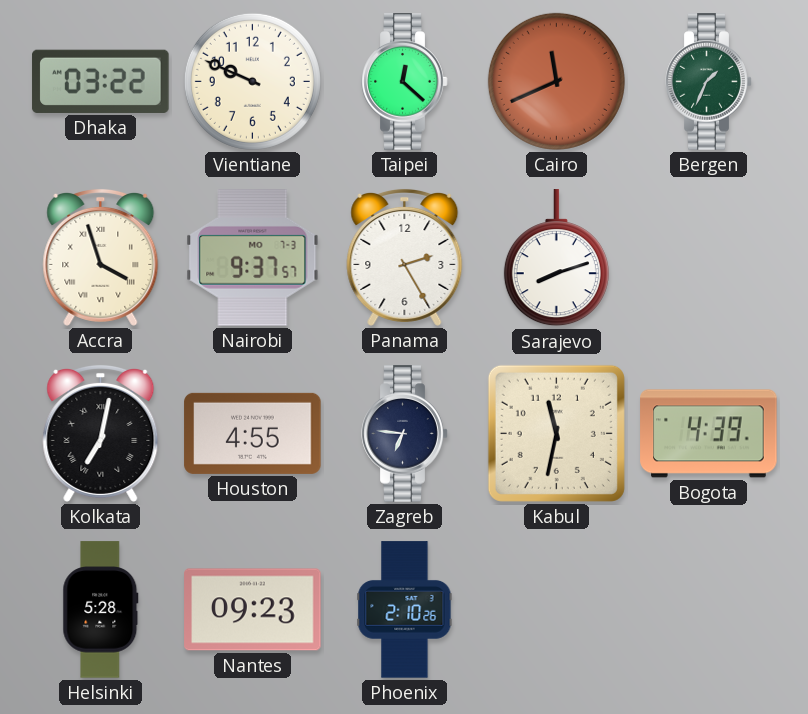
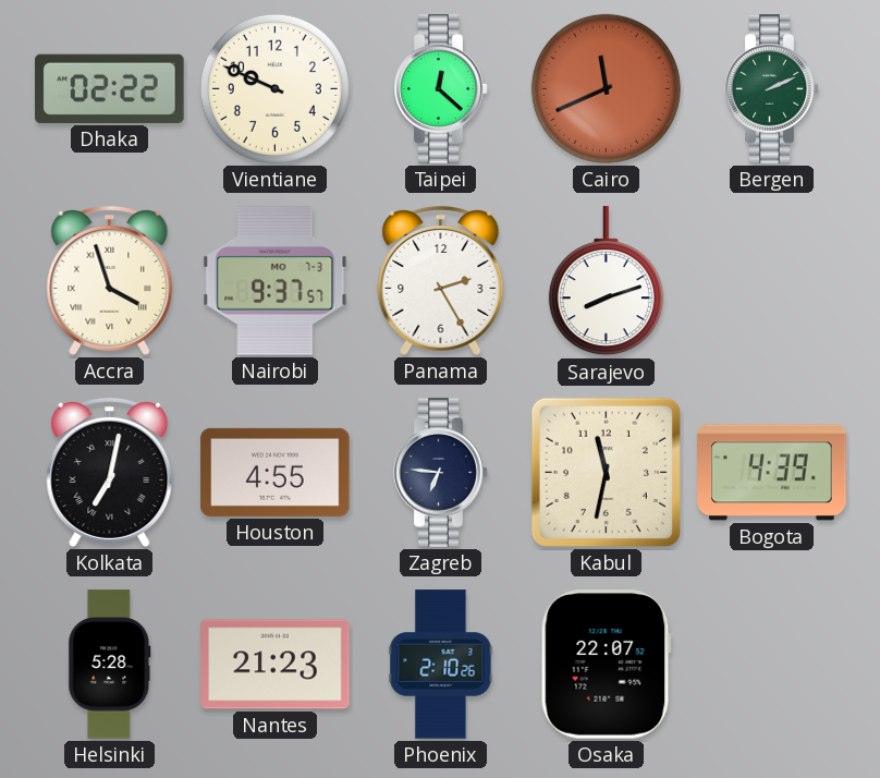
Dhaka: 03:22 -> 02:22
Bergen: 1:34 -> 2:11
Nantes: 09:23 -> 21:23
Osaka: none -> 22:07
